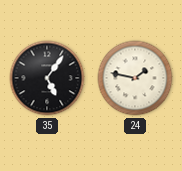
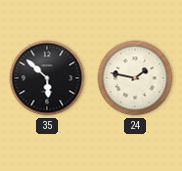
35: 5:06 -> 5:52
